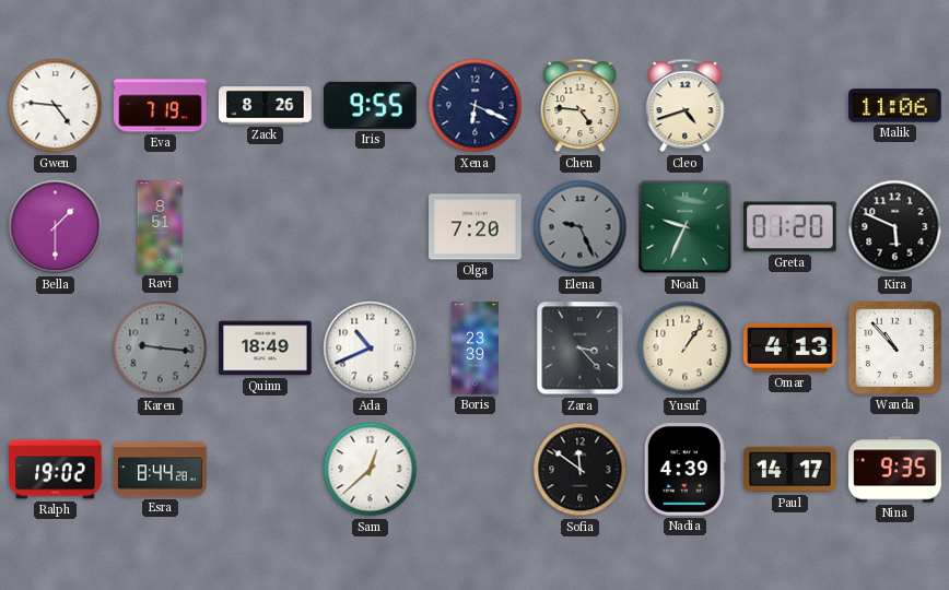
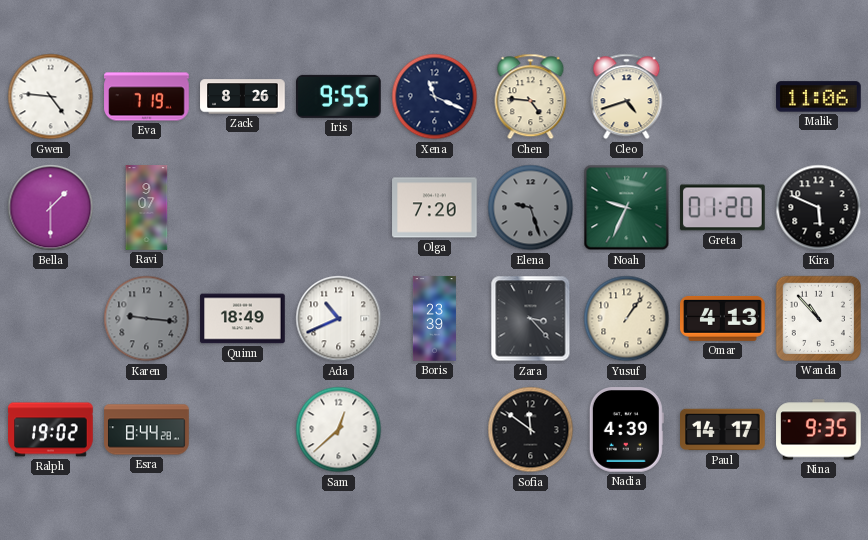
Xena: 6:19 -> 11:19
Ravi: 8:51 -> 9:07
Elena: 9:26 -> 9:27
